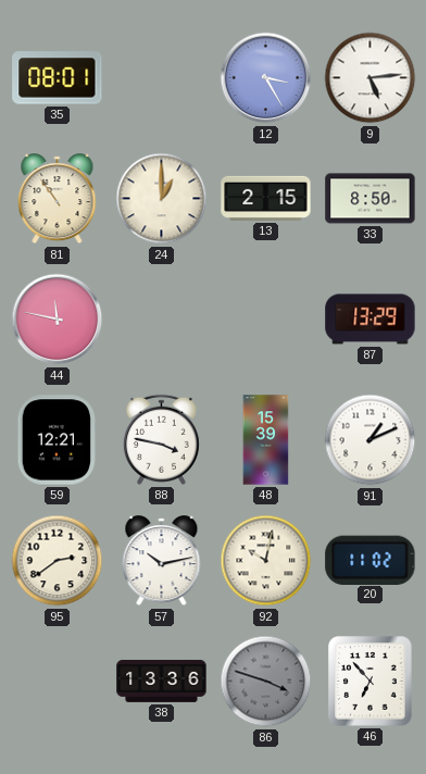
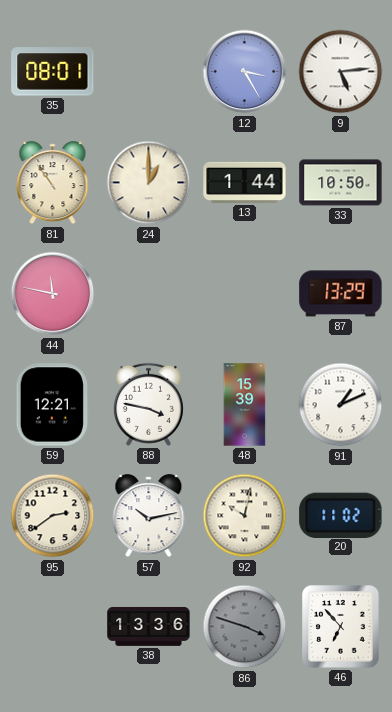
13: 2:15 -> 1:44
33: 8:50 -> 10:50
